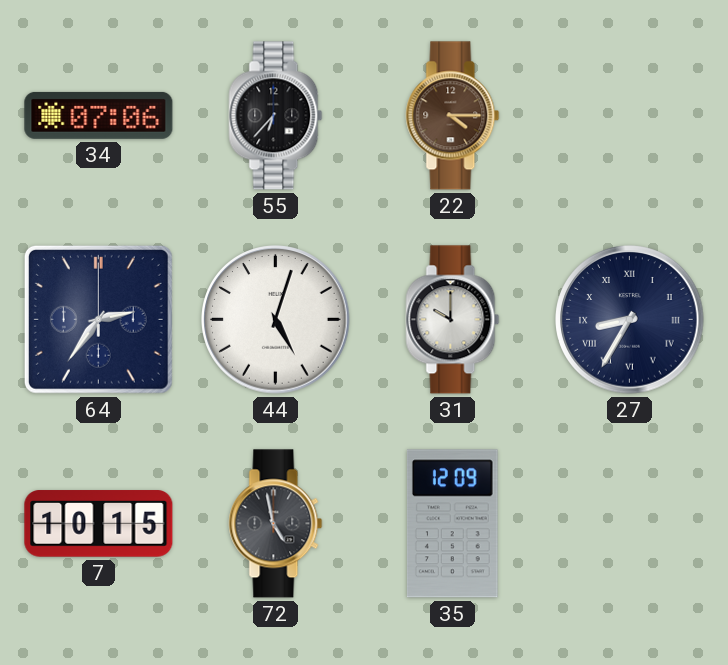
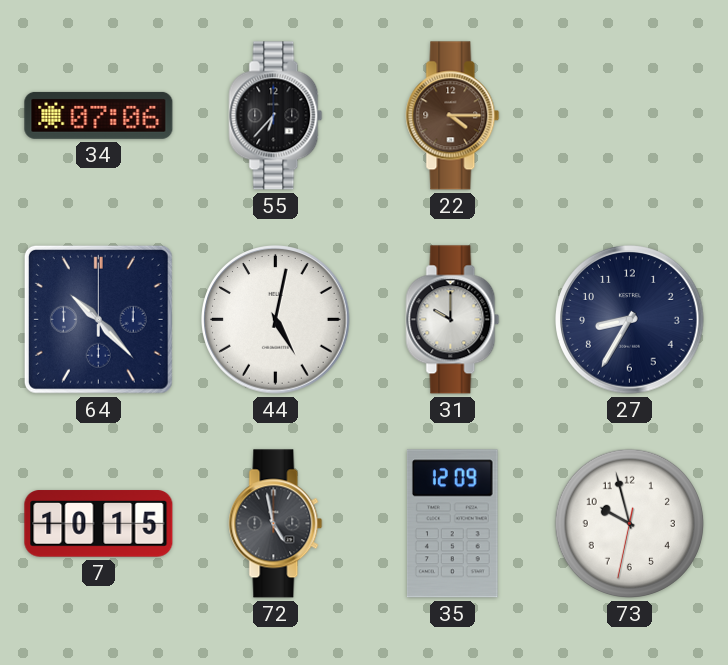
64: 2:36 -> 10:23
44: 5:03 -> 5:02
27 numerals: Roman -> Arabic
73: none -> 9:57
